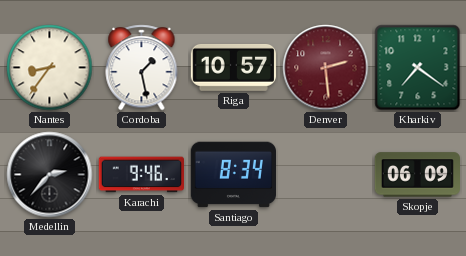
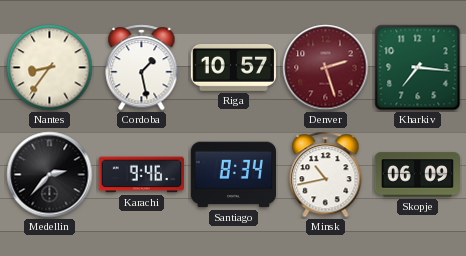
Denver: 2:29 -> 2:27
Kharkiv: 7:21 -> 7:16
Minsk: none -> 10:43
